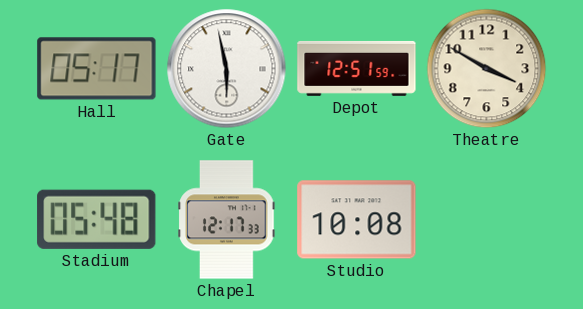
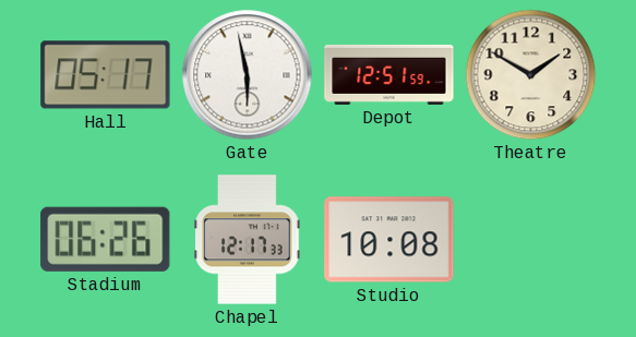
Theatre: 3:50 -> 1:50
Stadium: 05:48 -> 06:26
